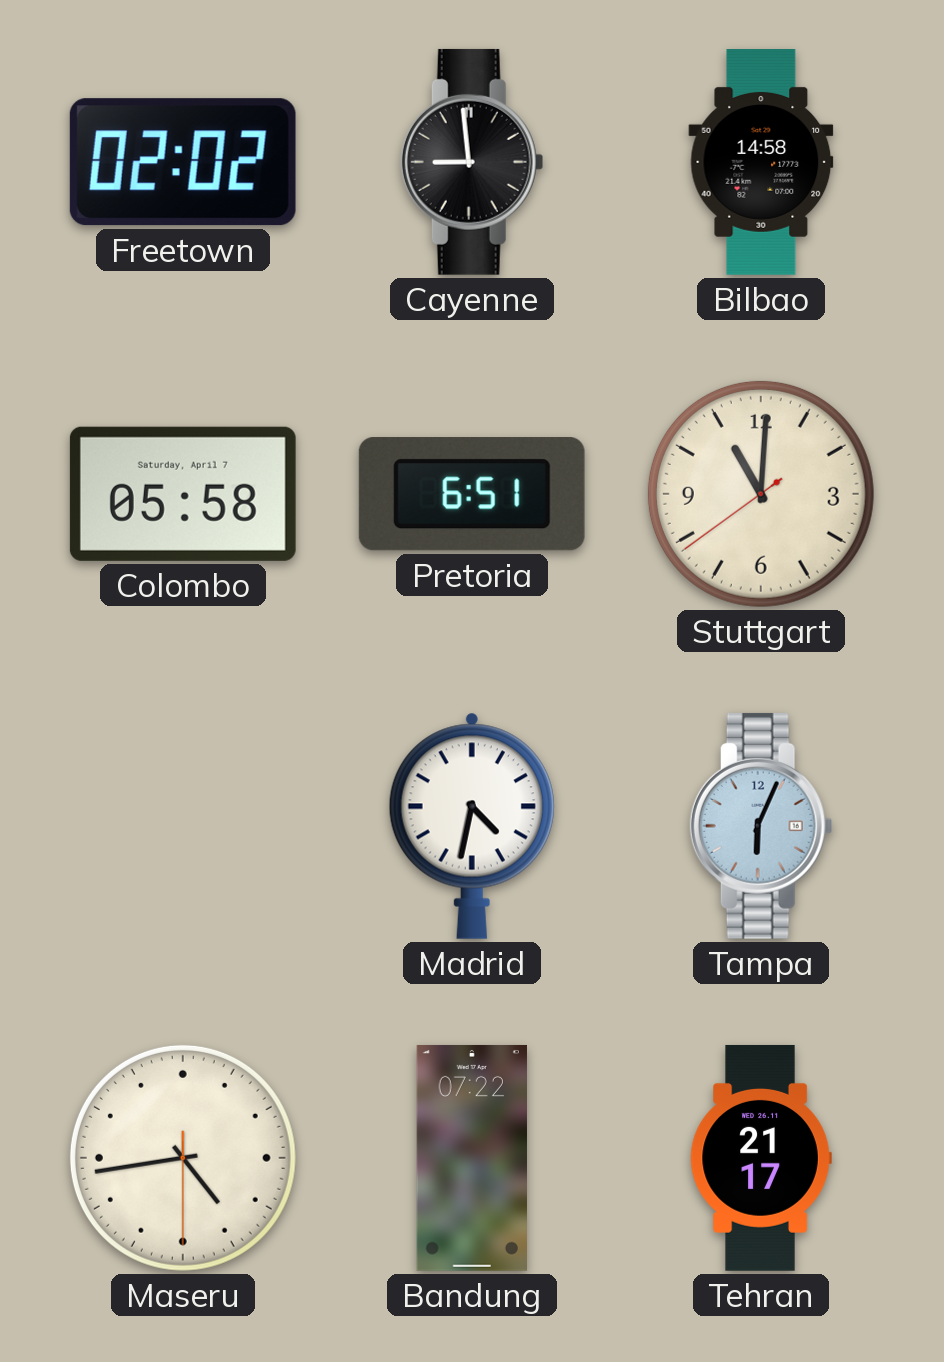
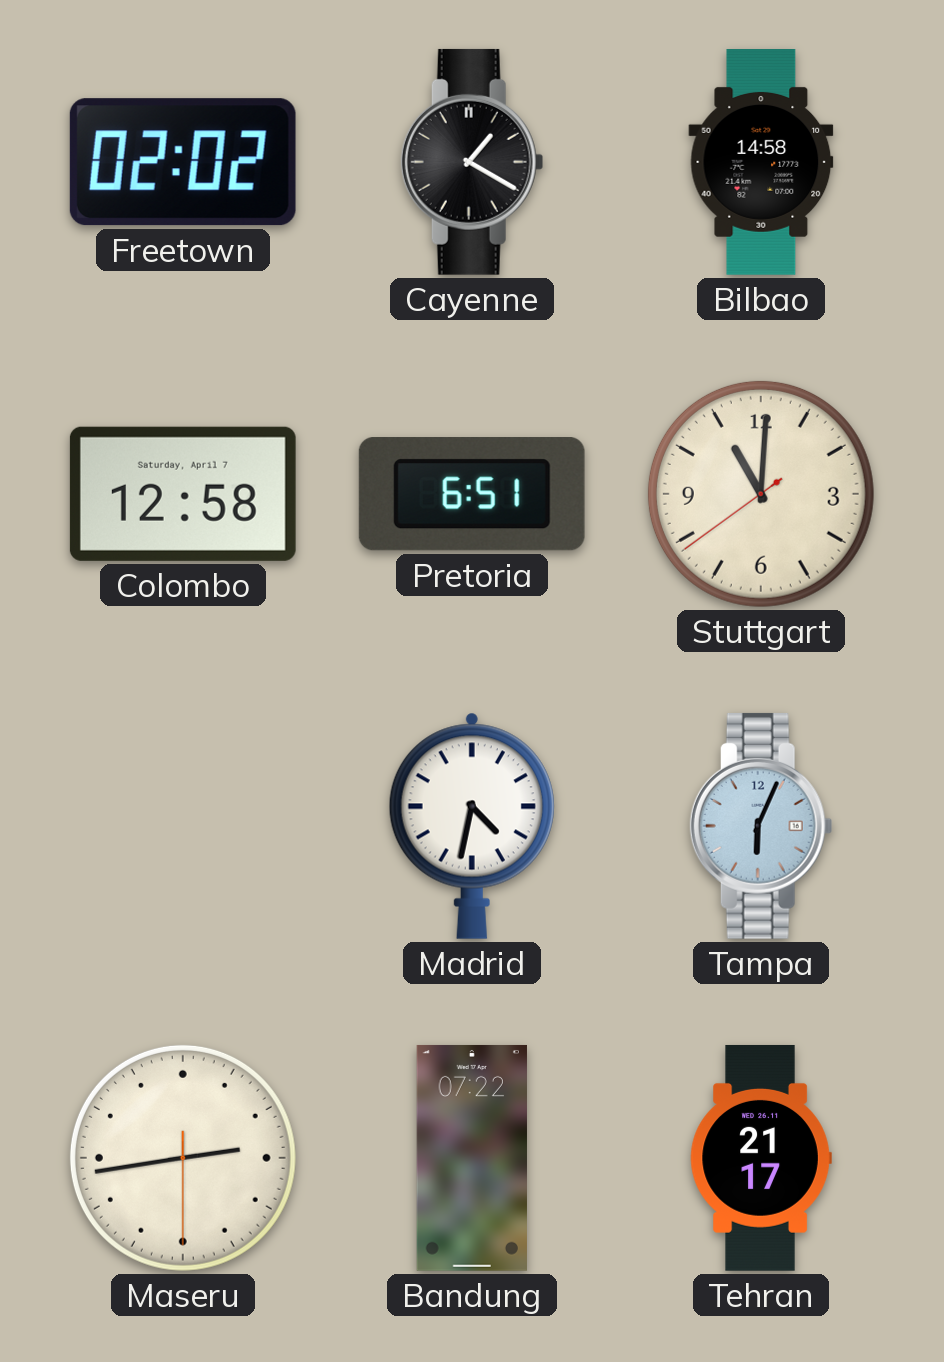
Cayenne: 8:59 -> 1:20
Colombo: 05:58 -> 12:58
Maseru: 4:43 -> 2:43
